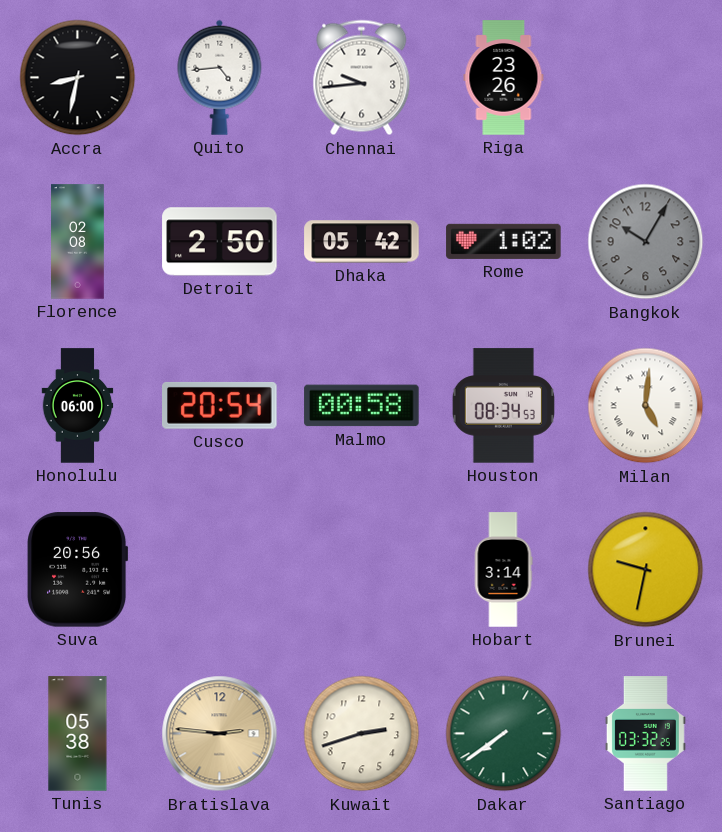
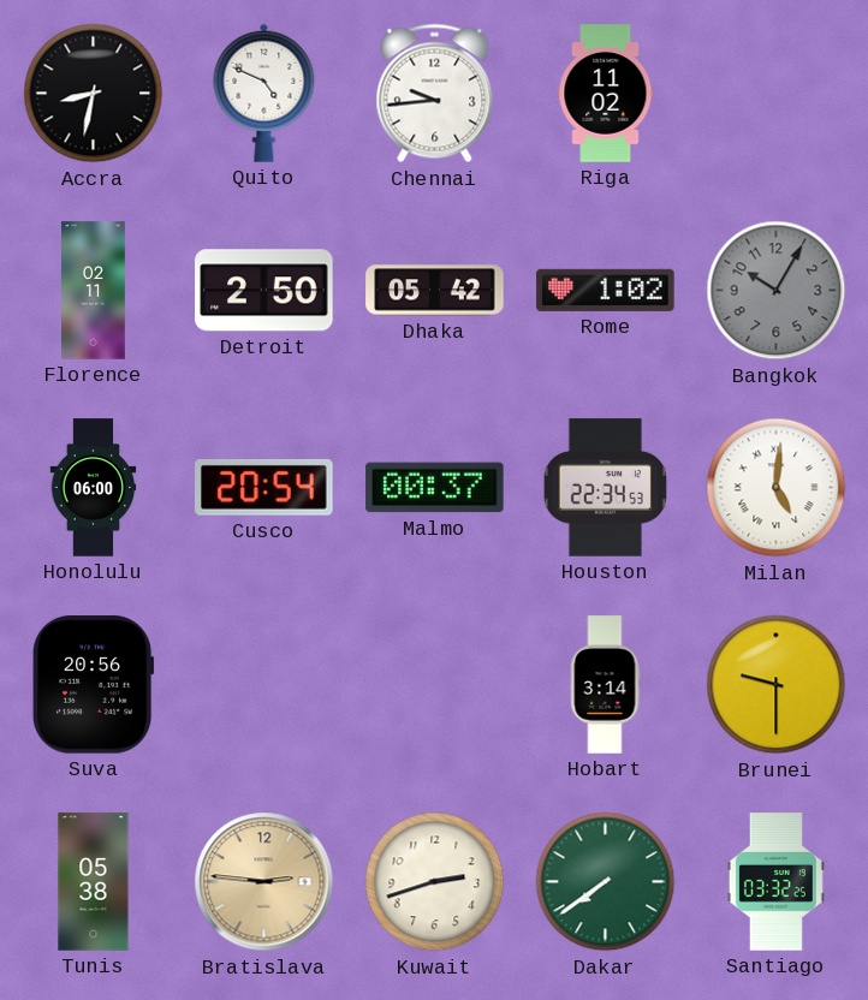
Quito: 4:44 -> 4:49
Riga: 23:26 -> 11:02
Florence: 02:08 -> 02:11
Malmo: 00:58 -> 00:37
Houston: 08:34 -> 22:34
Brunei: 9:32 -> 9:30
